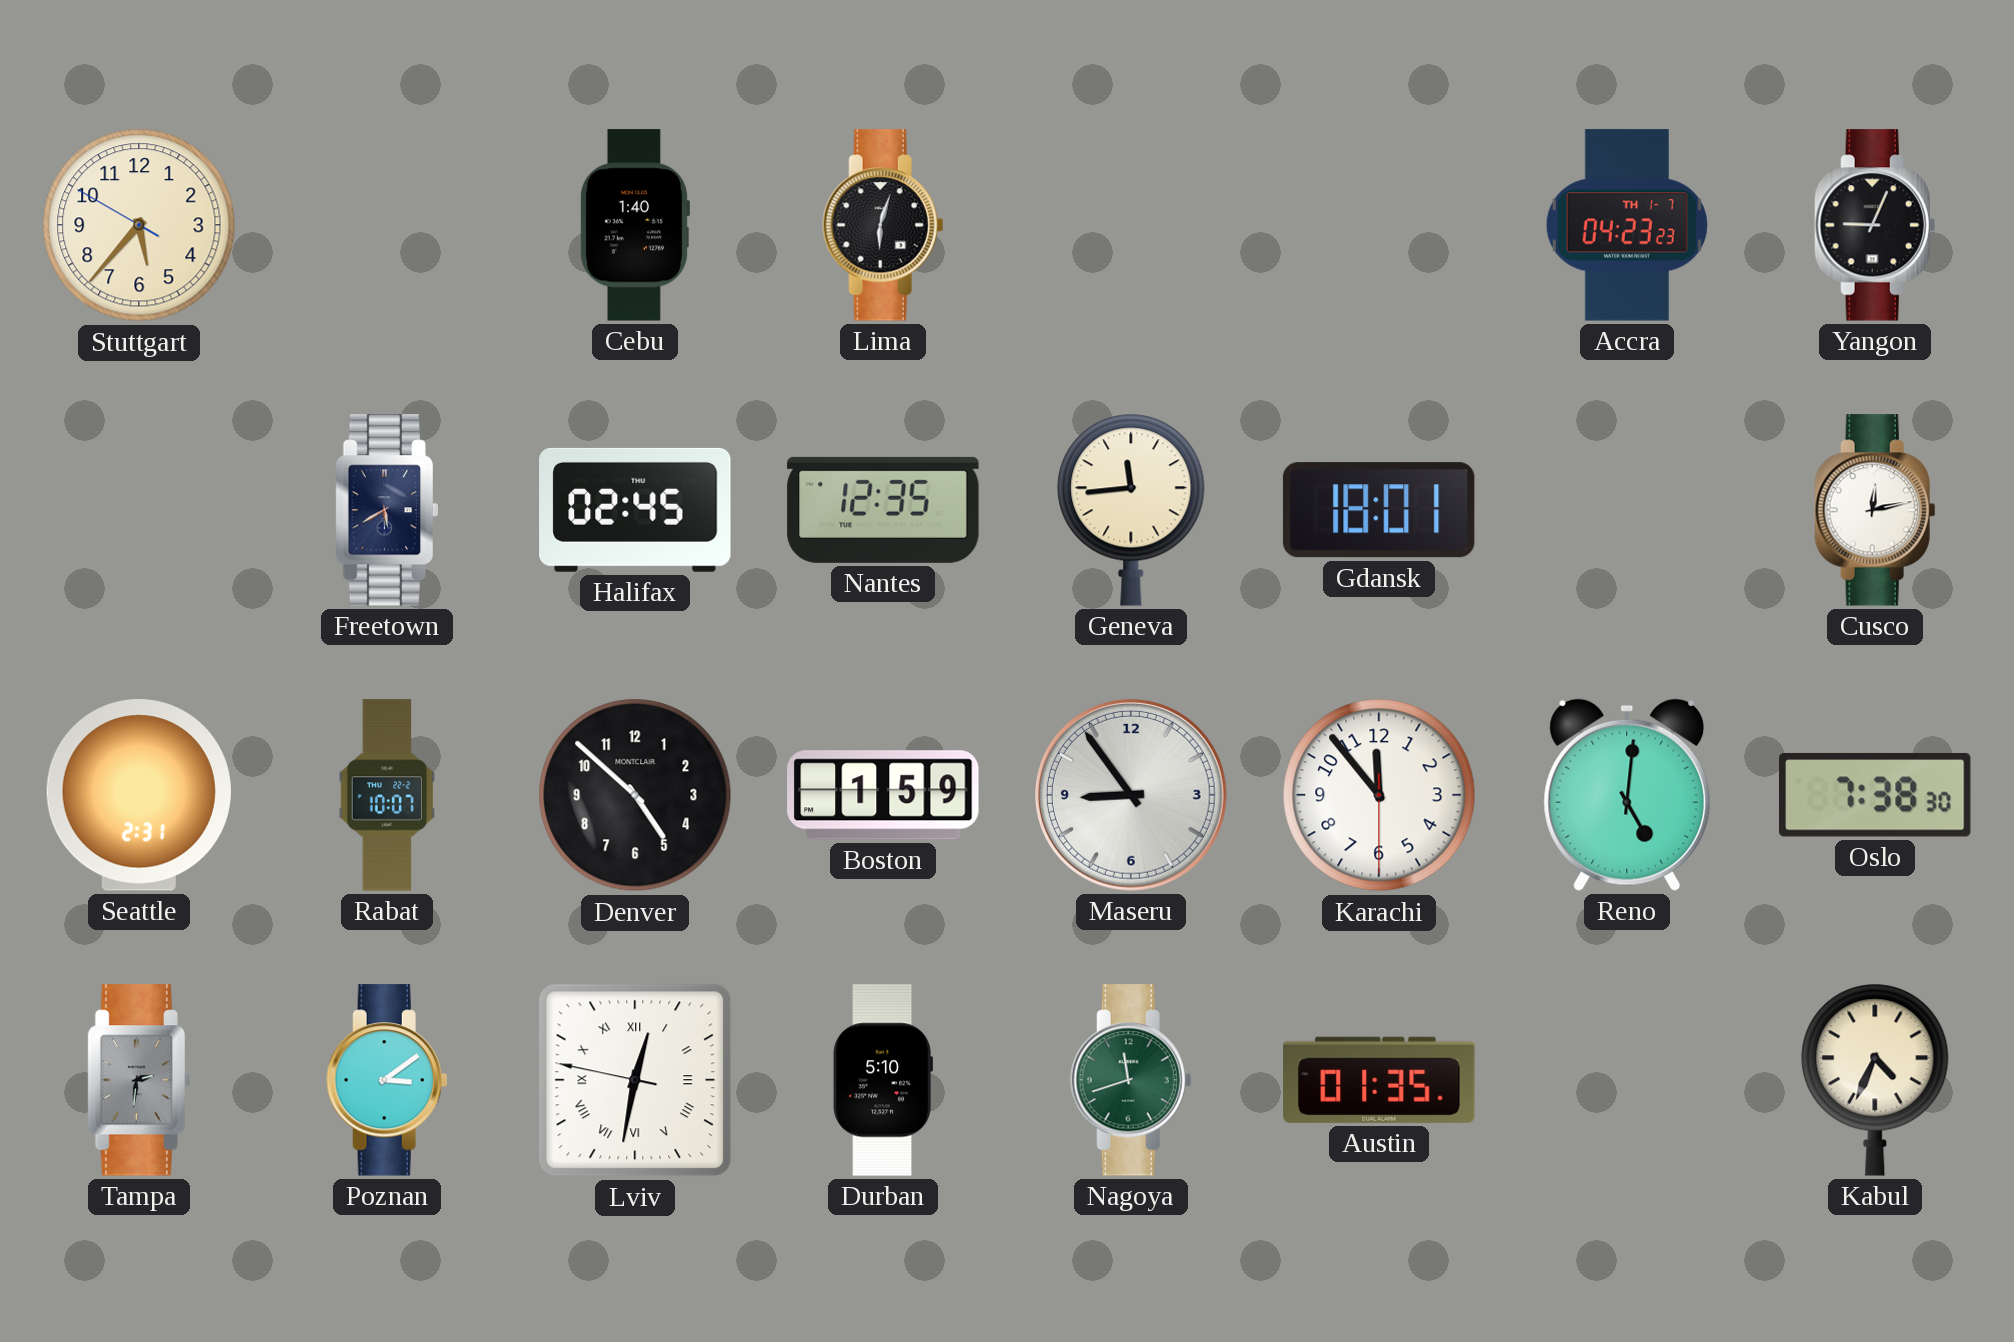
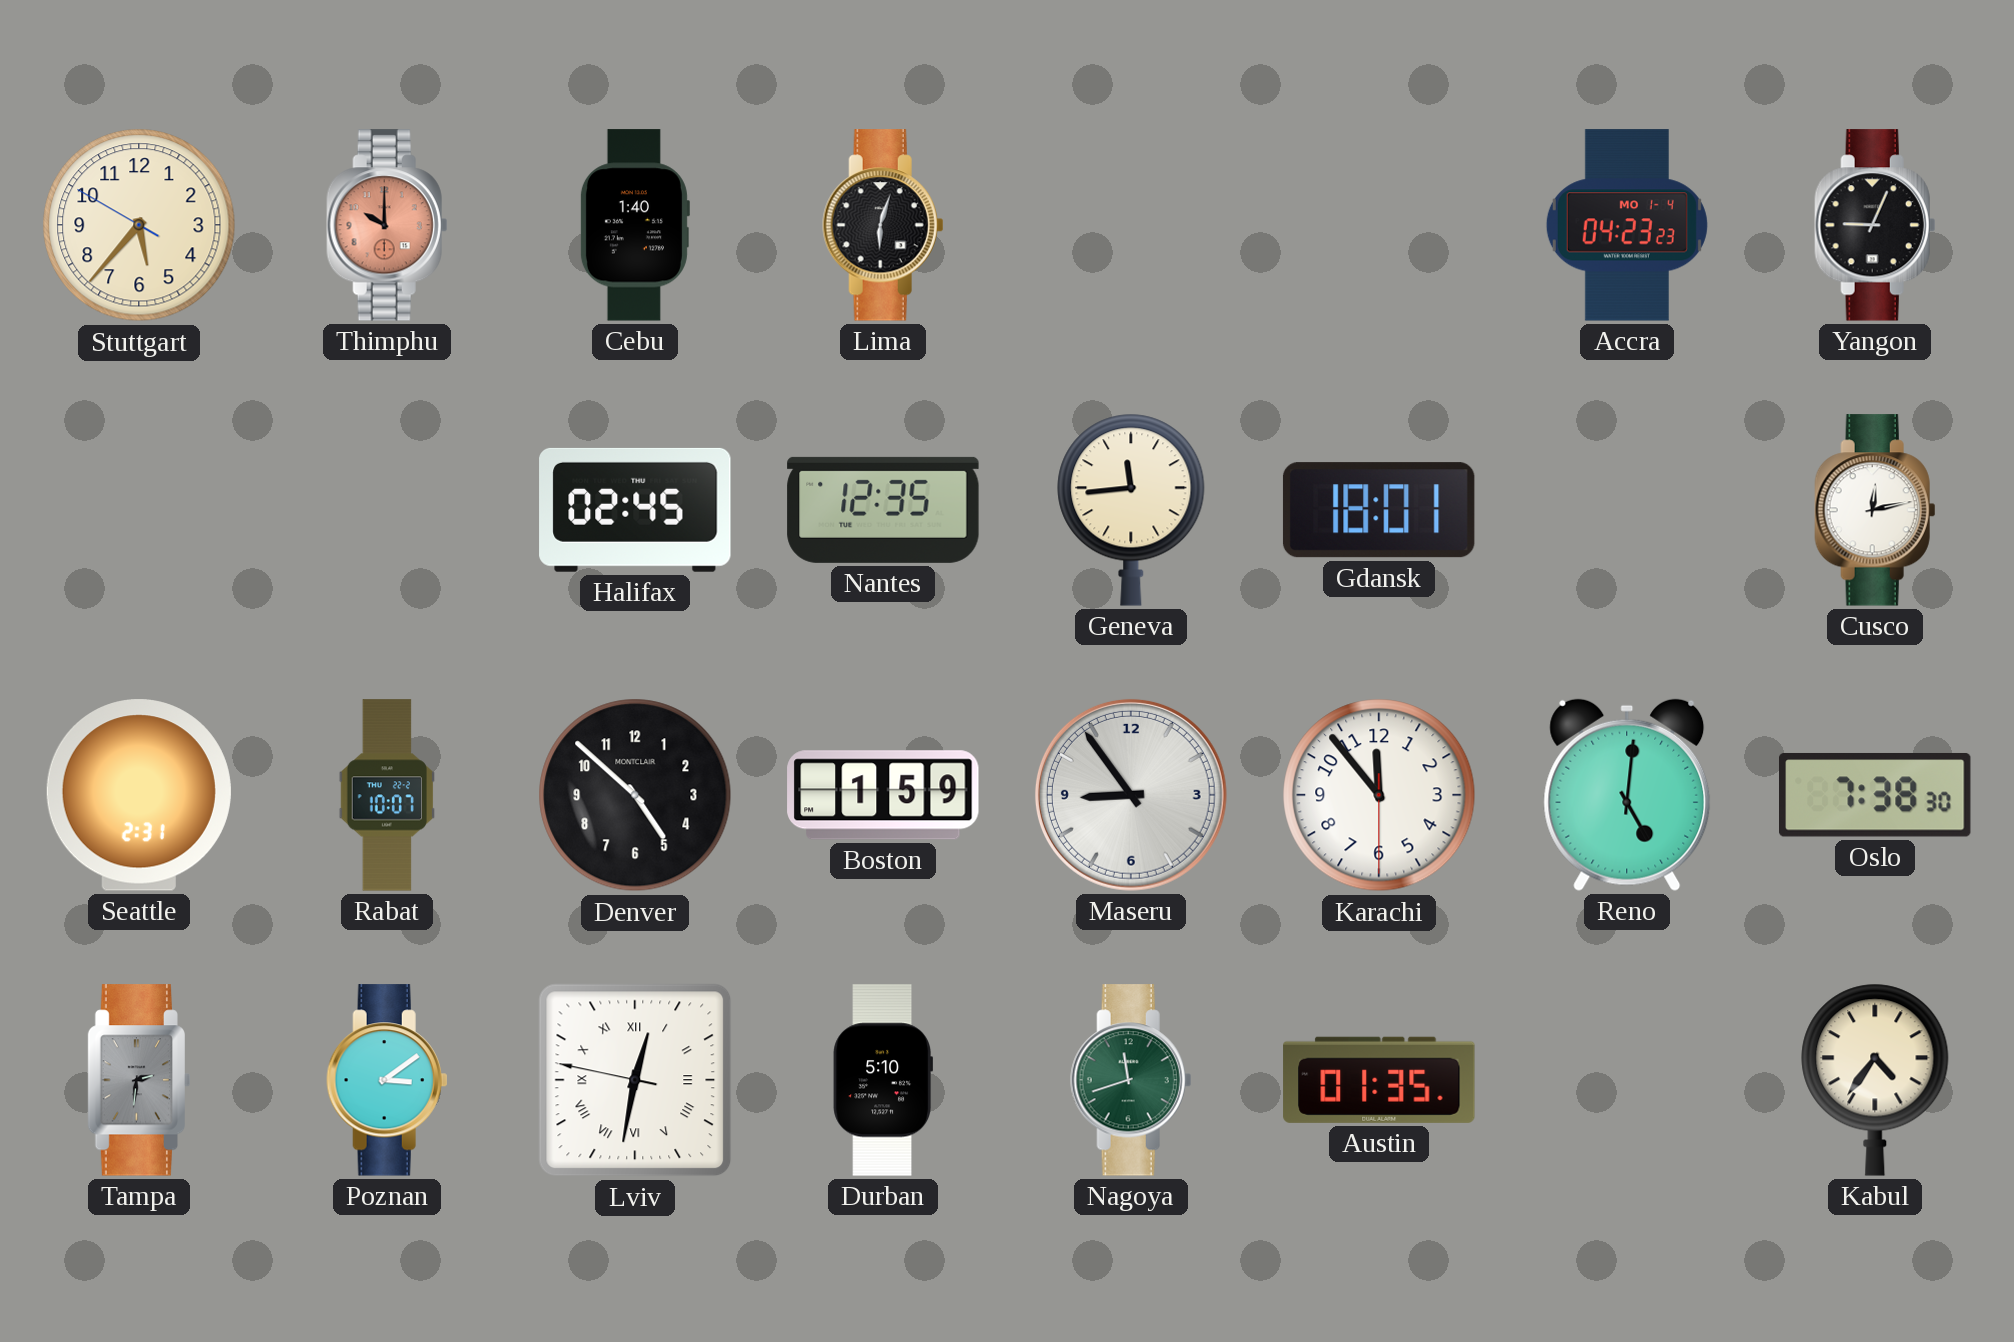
Thimphu: none -> 10:00
Accra date: TH 1-7 -> MO 1-4
Freetown: 5:40 -> none
Kabul: 4:34 -> 4:36
